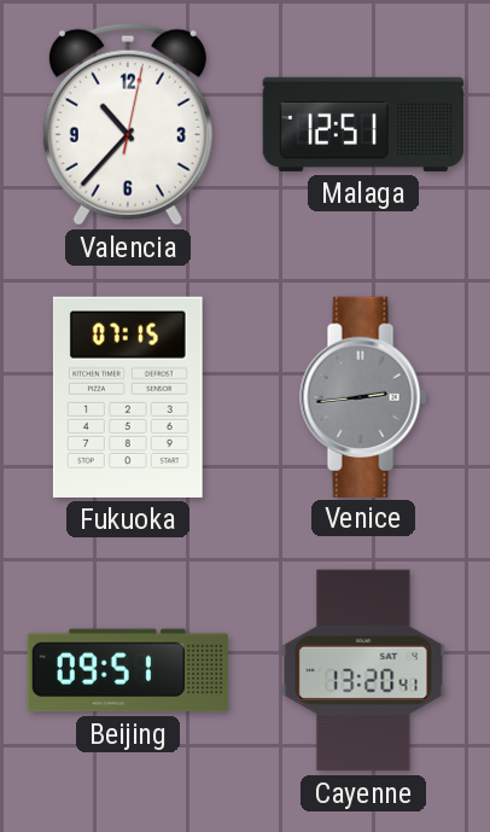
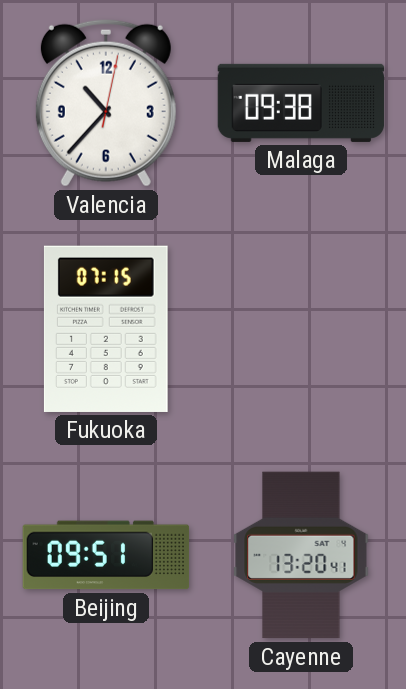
Malaga: 12:51 -> 09:38
Venice: 2:44 -> none
